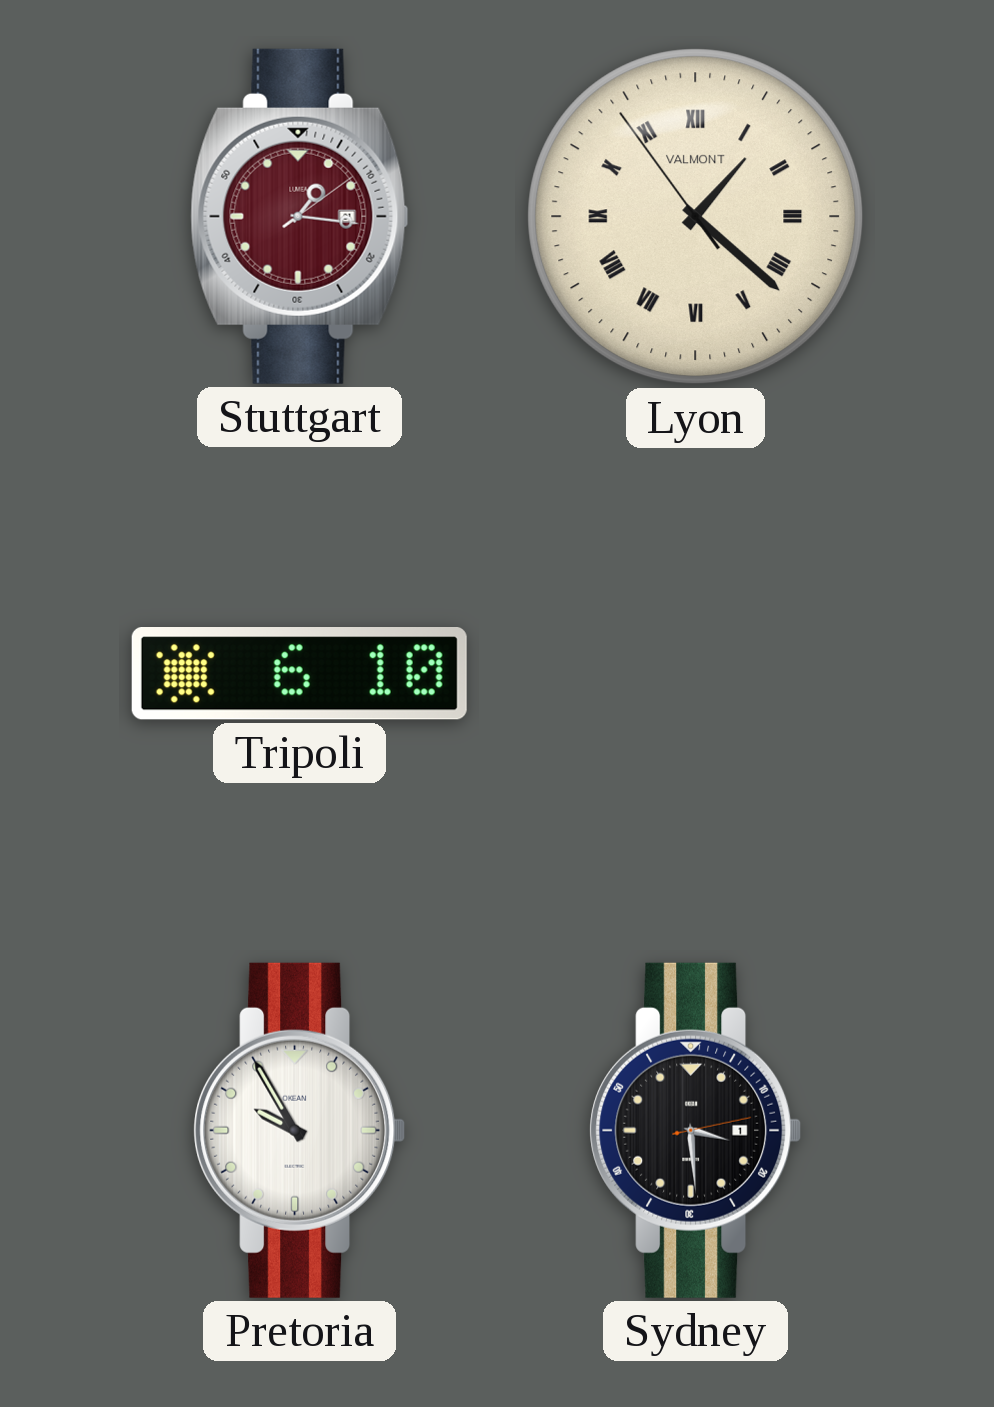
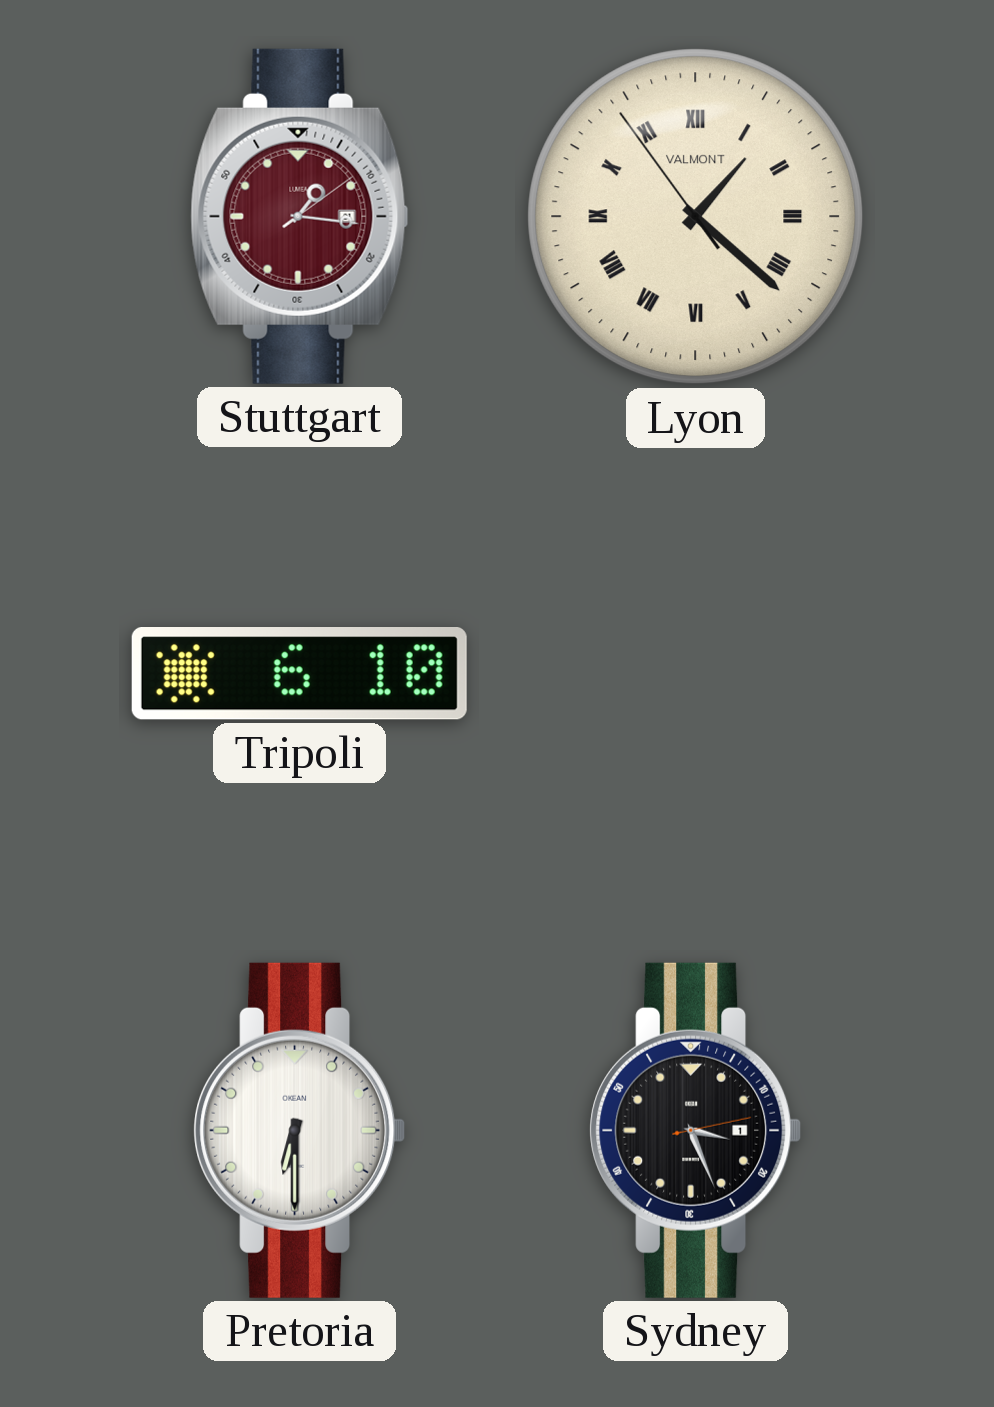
Pretoria: 9:55 -> 6:30
Sydney: 3:29 -> 3:26
